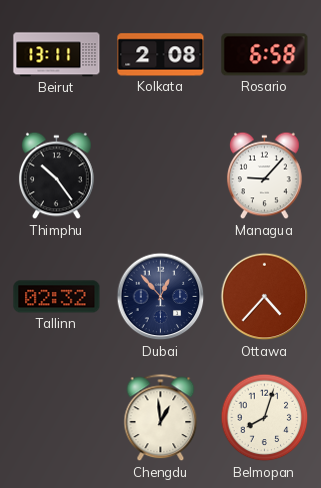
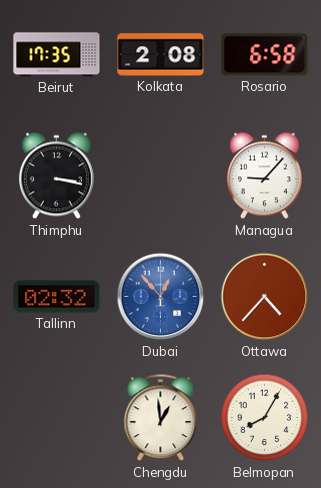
Beirut: 13:11 -> 17:35
Thimphu: 10:24 -> 3:17
Dubai dial: navy -> blue
Belmopan: 8:03 -> 8:05
